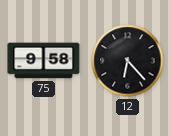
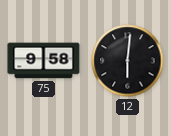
12: 6:23 -> 6:01
